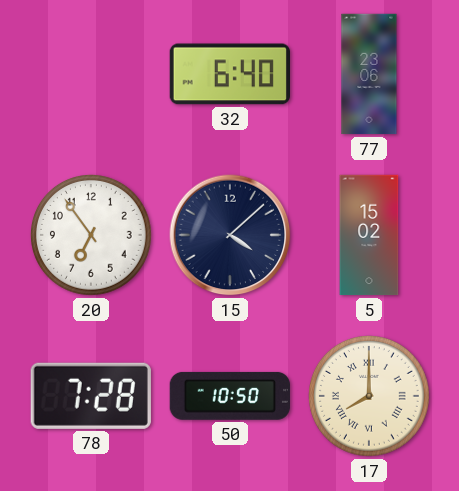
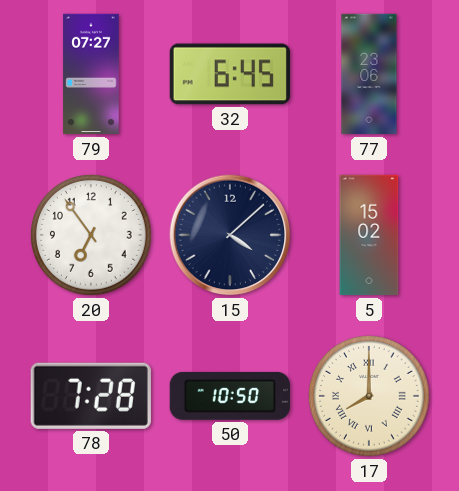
79: none -> 07:27
32: 6:40 -> 6:45
